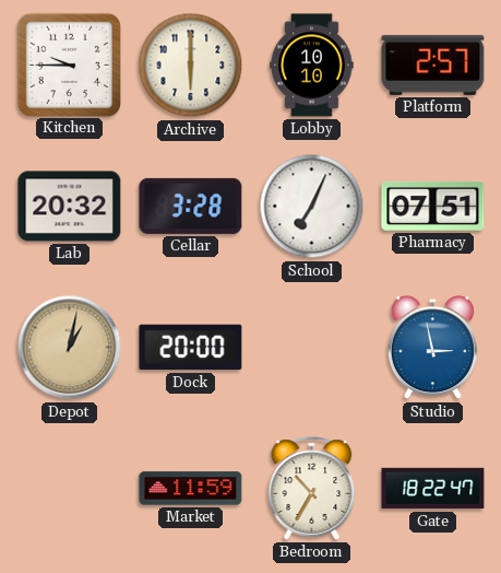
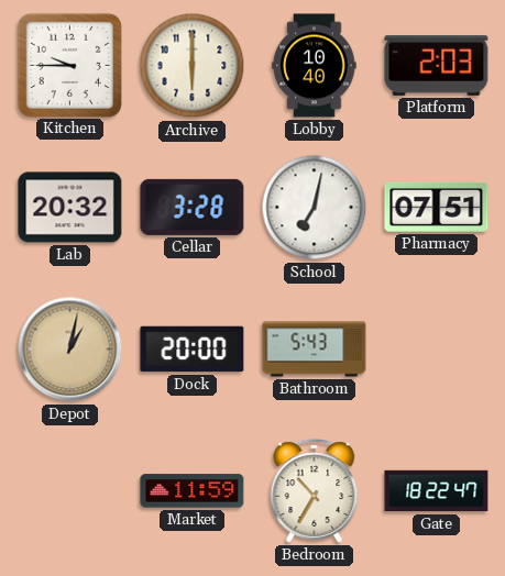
Lobby: 10:10 -> 10:40
Platform: 2:57 -> 2:03
School: 7:04 -> 7:02
Bathroom: none -> 5:43
Studio: 2:58 -> none
